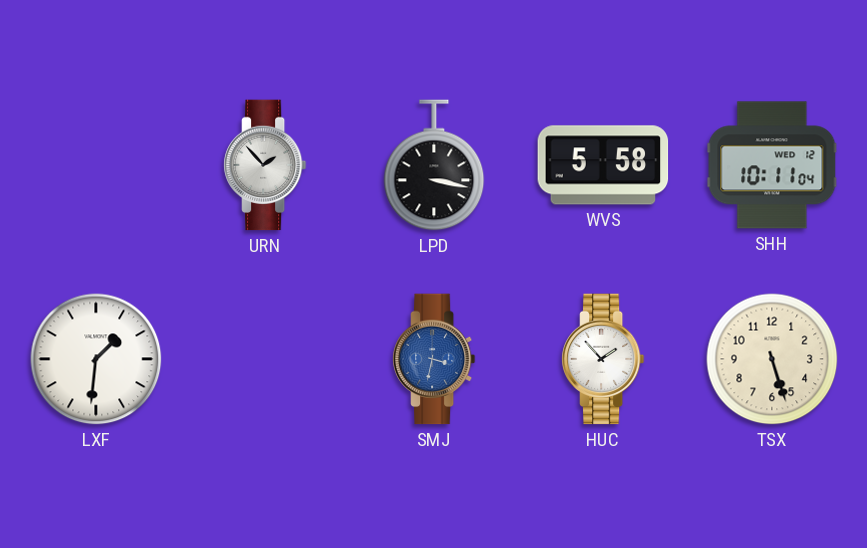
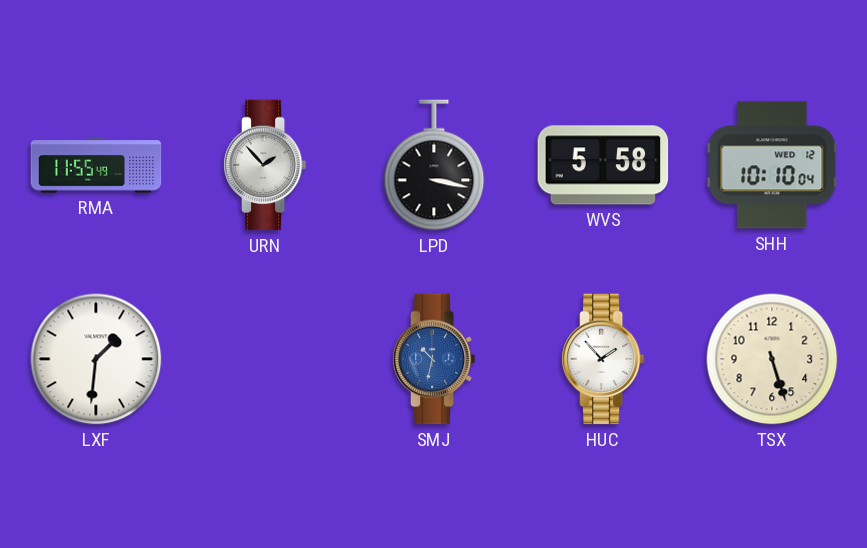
RMA: none -> 11:55
SHH: 10:11 -> 10:10
SMJ: 3:32 -> 10:32
